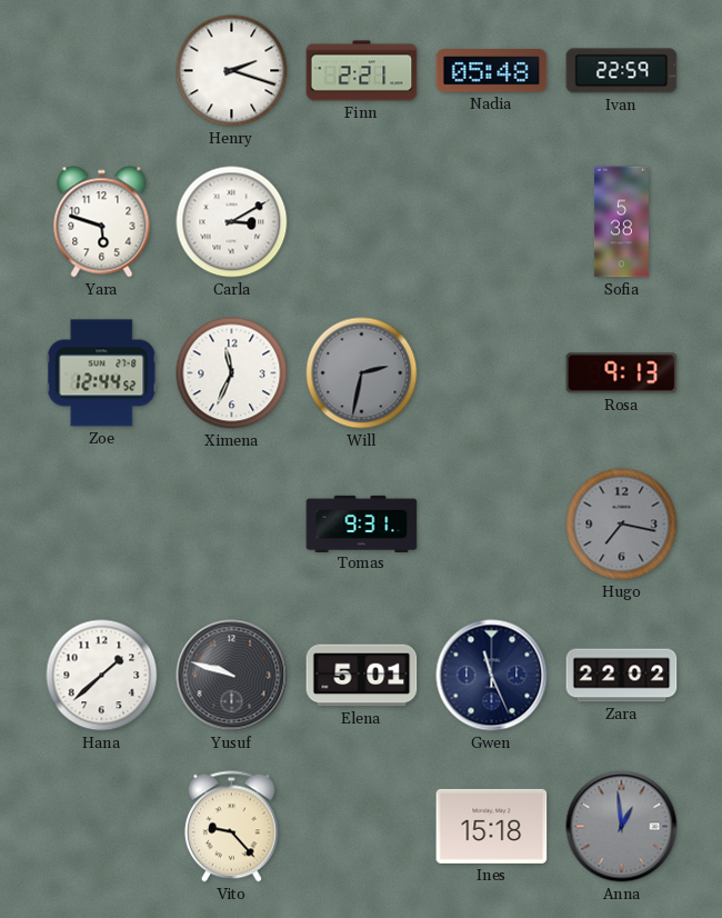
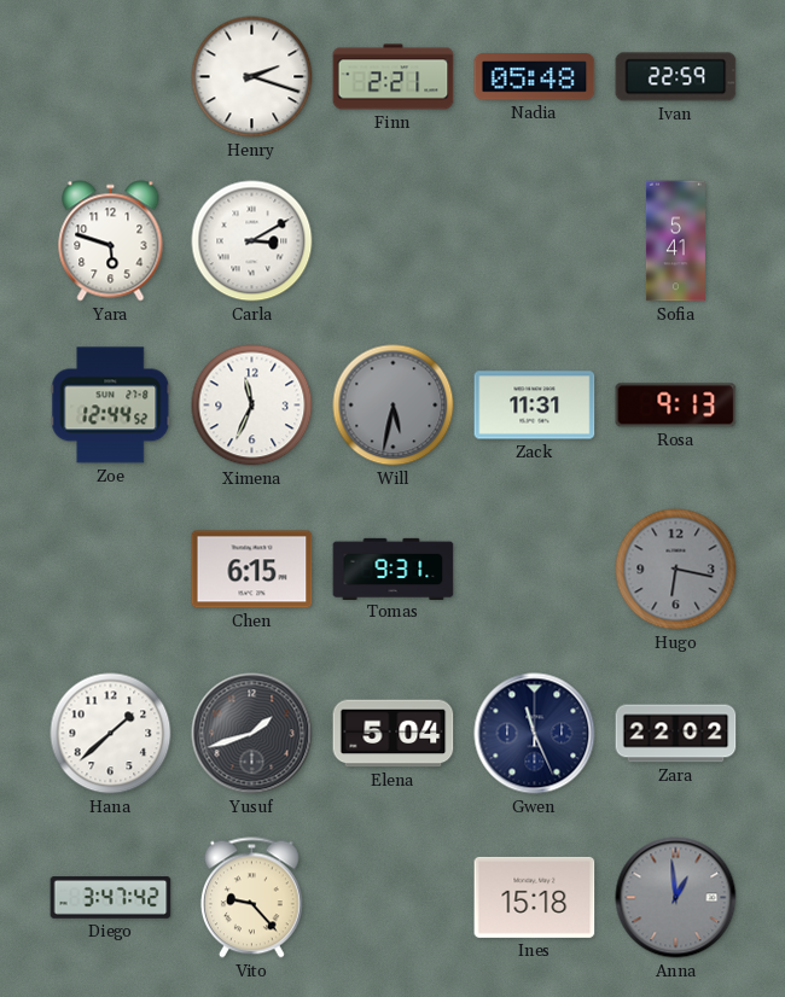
Sofia: 5:38 -> 5:41
Will: 2:32 -> 5:32
Zack: none -> 11:31
Chen: none -> 6:15
Hugo: 7:17 -> 6:17
Yusuf: 9:48 -> 1:42
Elena: 5:01 -> 5:04
Diego: none -> 3:47
